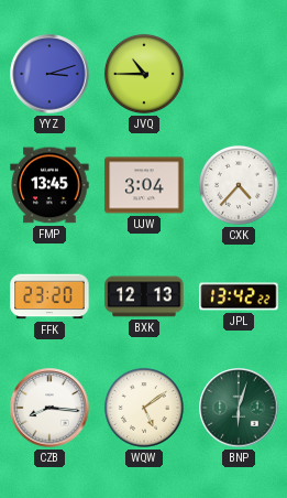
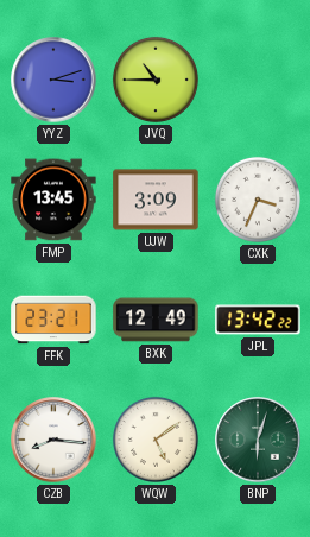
UJW: 3:04 -> 3:09
CXK: 4:37 -> 3:34
FFK: 23:20 -> 23:21
BXK: 12:13 -> 12:49
